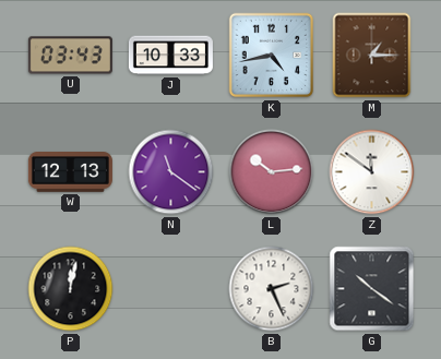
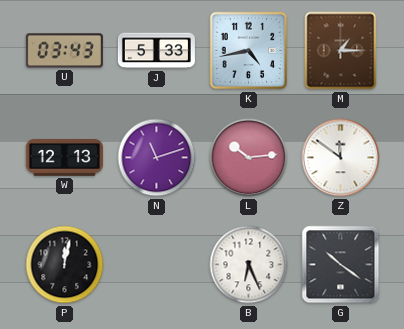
J: 10:33 -> 5:33
N: 11:21 -> 11:12
B: 2:26 -> 6:26
